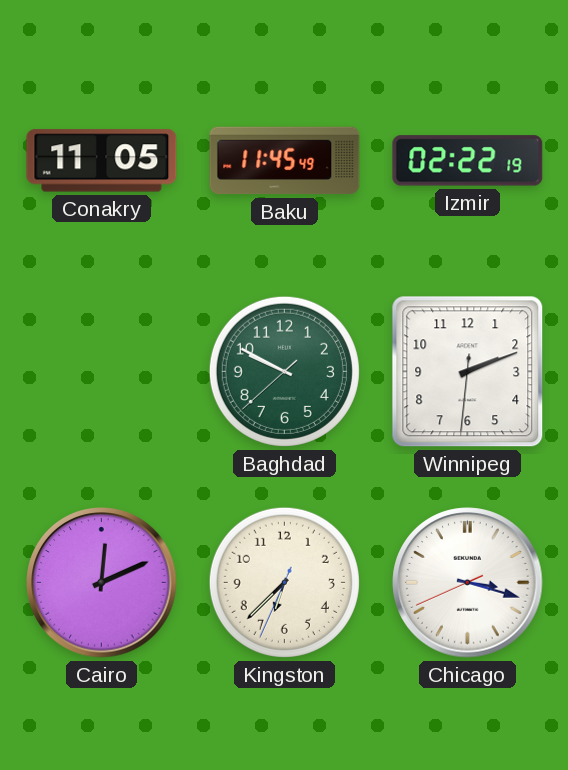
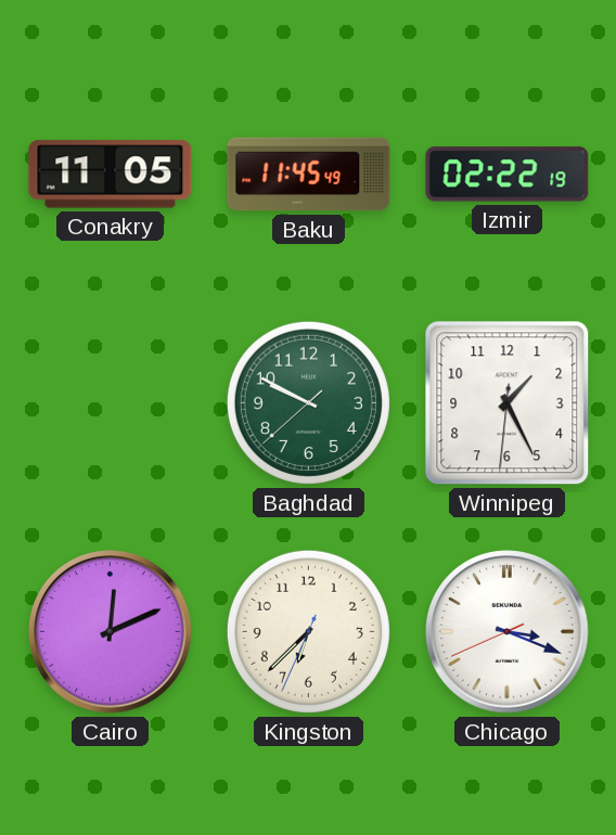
Winnipeg: 2:11 -> 1:25
Chicago: 3:17 -> 3:18
